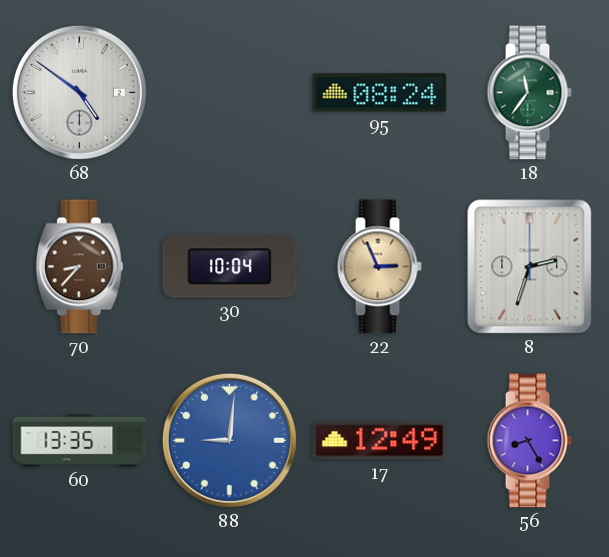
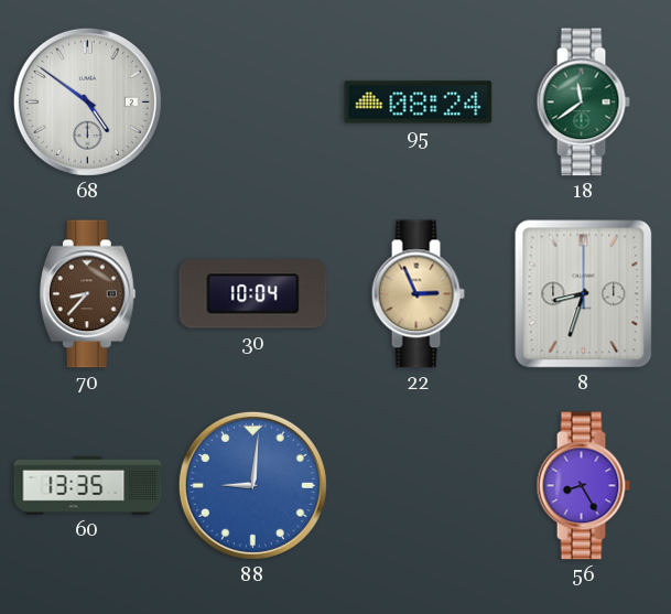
18: 11:36 -> 11:39
8: 2:33 -> 8:33
17: 12:49 -> none
